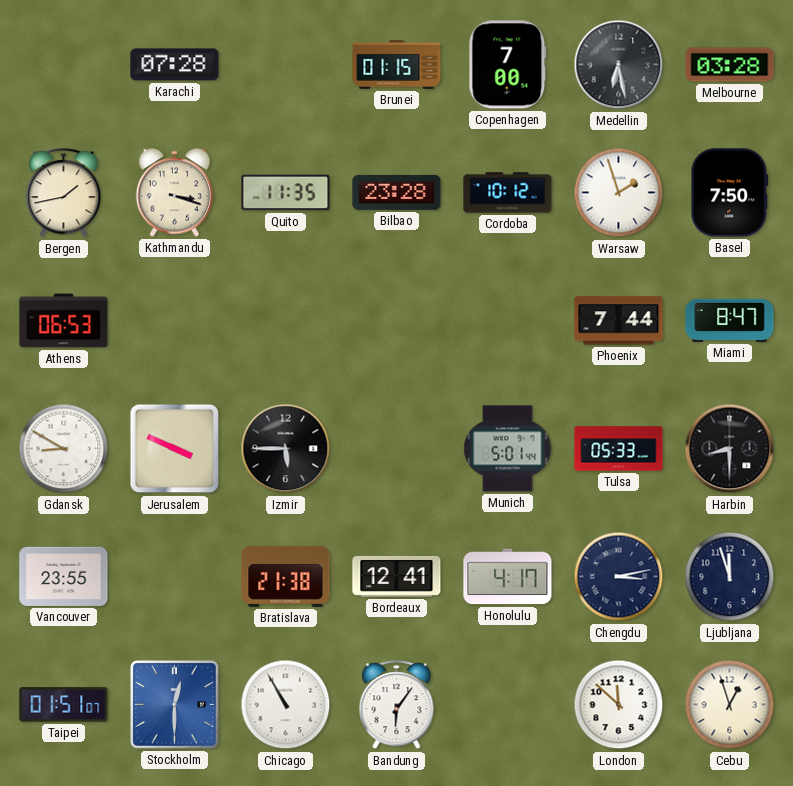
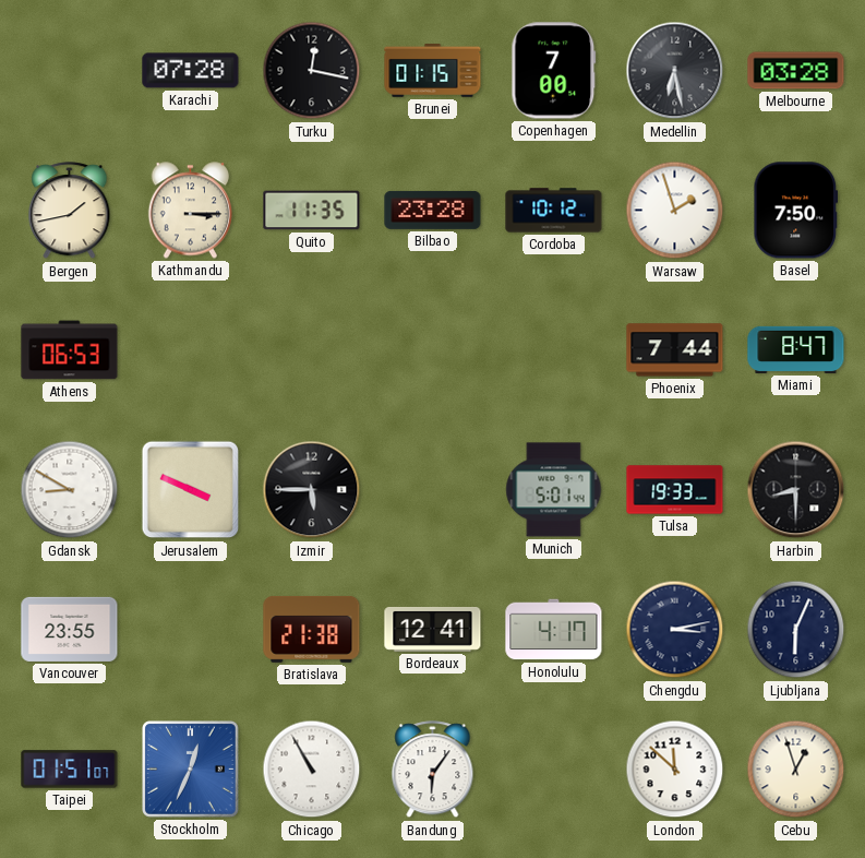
Turku: none -> 12:17
Kathmandu: 3:18 -> 3:15
Tulsa: 05:33 -> 19:33
Ljubljana: 11:57 -> 6:04
Stockholm: 12:30 -> 12:34
